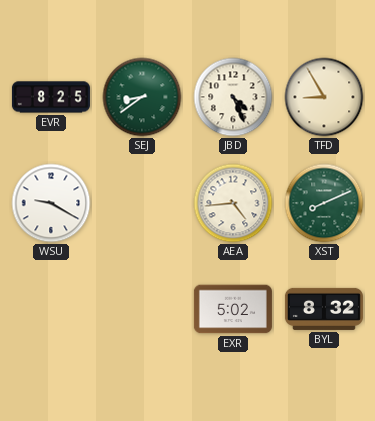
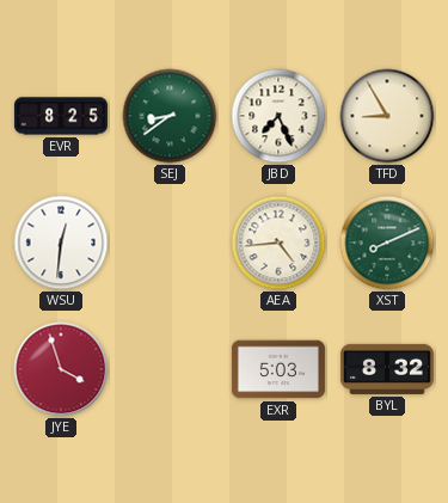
JBD: 4:26 -> 7:26
WSU: 9:20 -> 12:31
JYE: none -> 3:57
EXR: 5:02 -> 5:03
